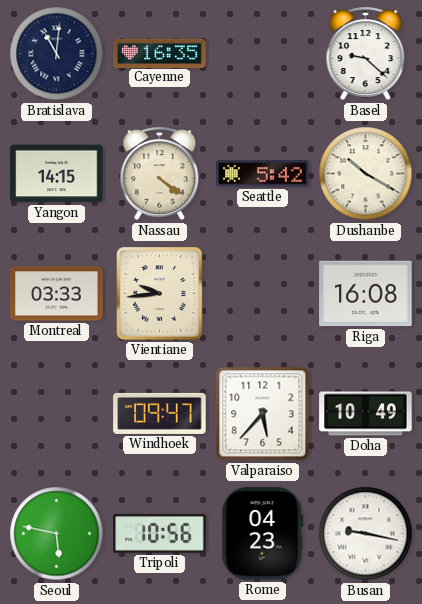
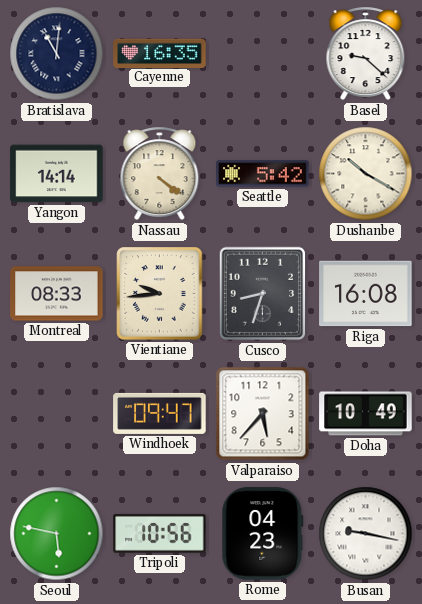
Yangon: 14:15 -> 14:14
Montreal: 03:33 -> 08:33
Cusco: none -> 8:33
